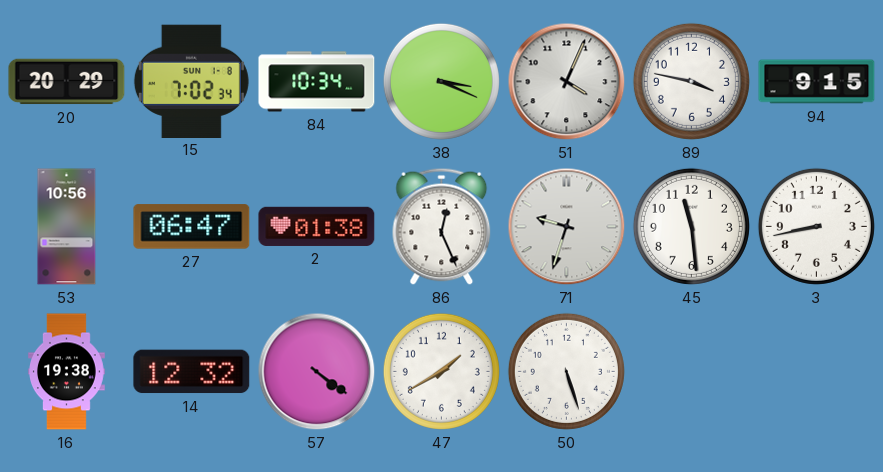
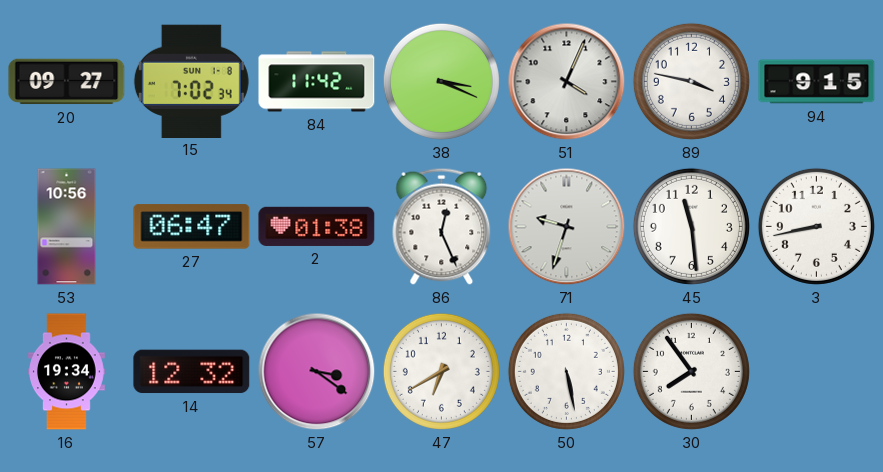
20: 20:29 -> 09:27
84: 10:34 -> 11:42
16: 19:38 -> 19:34
57: 4:21 -> 3:21
47: 1:40 -> 6:40
50: 5:27 -> 5:28
30: none -> 7:54
